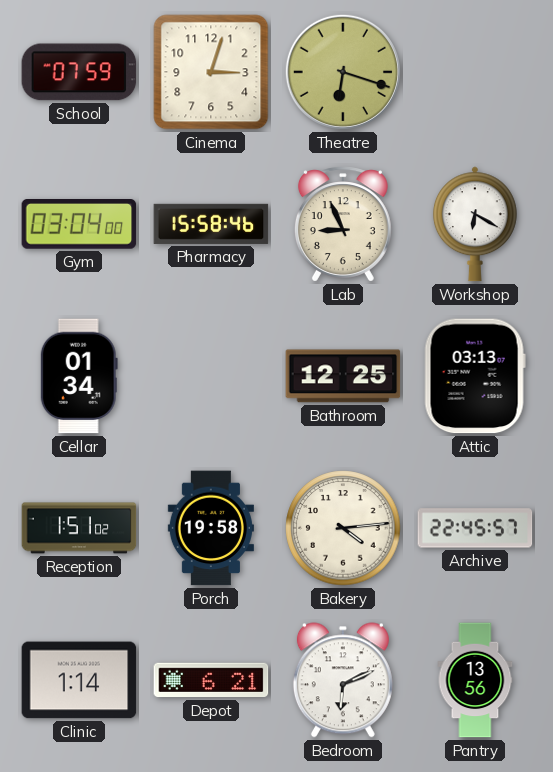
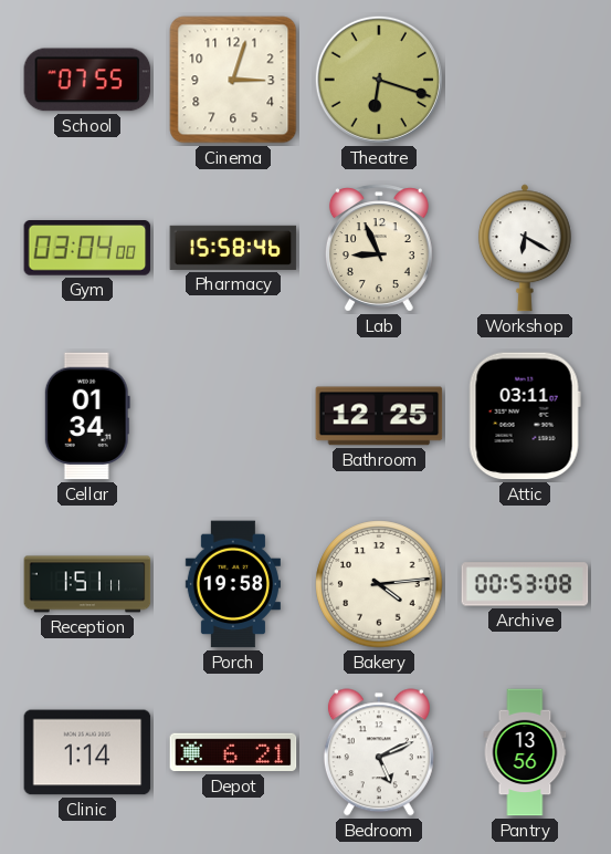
School: 07:59 -> 07:55
Attic: 03:13 -> 03:11
Reception: 1:51:02 -> 1:51:11
Archive: 22:45 -> 00:53
Bedroom: 6:11 -> 5:11
